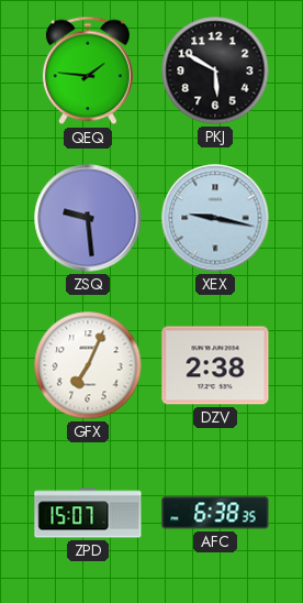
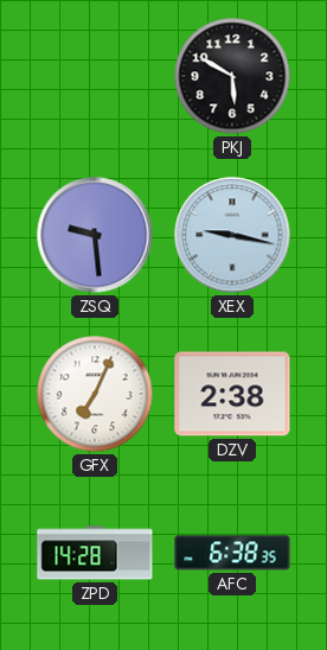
QEQ: 1:46 -> none
ZPD: 15:07 -> 14:28
